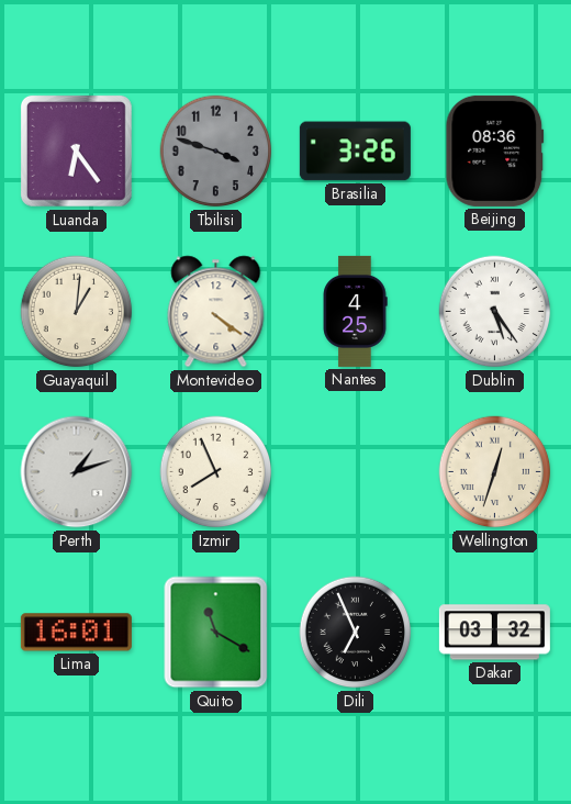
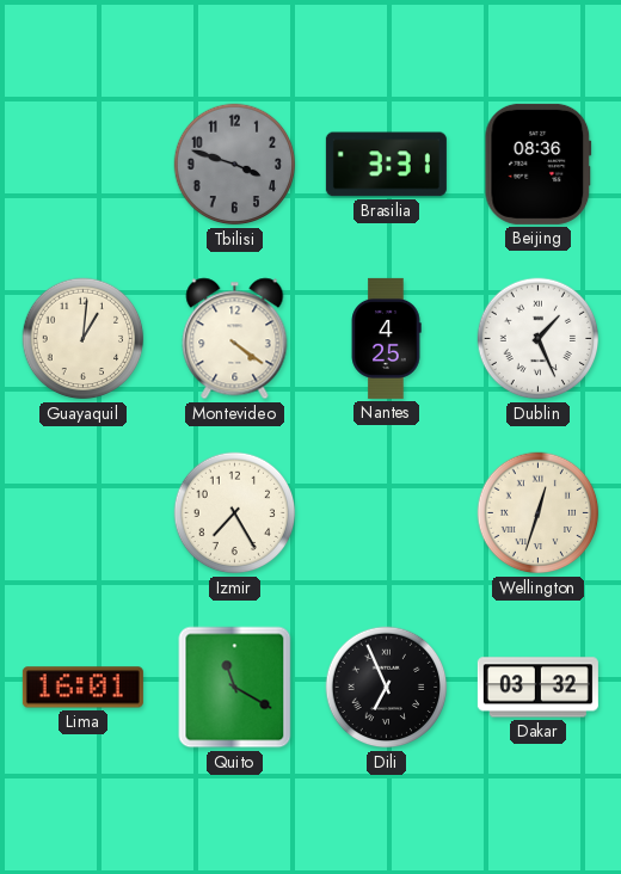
Luanda: 6:24 -> none
Brasilia: 3:26 -> 3:31
Dublin: 5:24 -> 1:26
Perth: 1:12 -> none
Izmir: 7:56 -> 7:25
